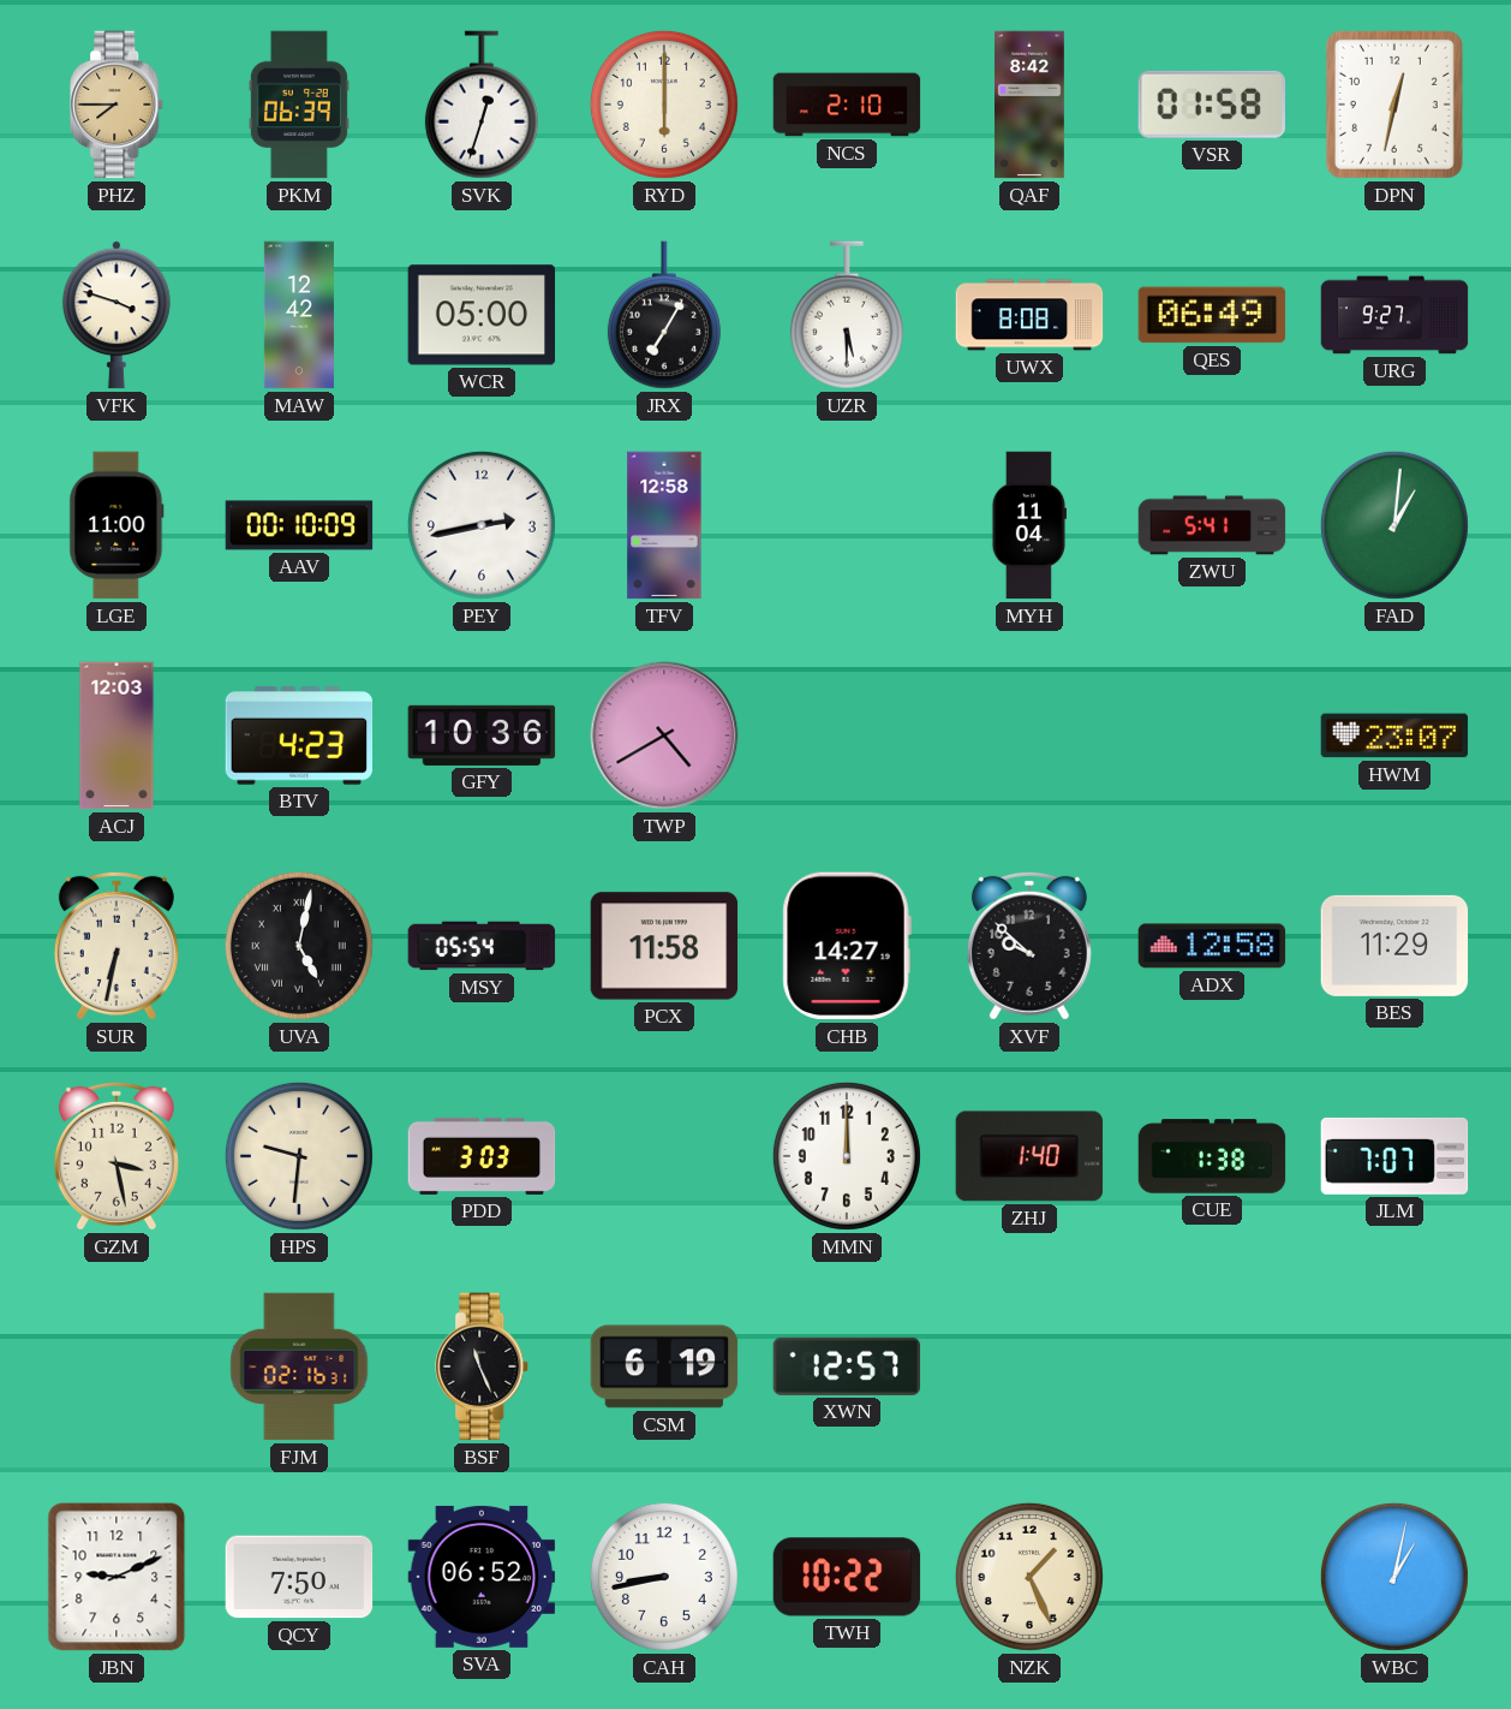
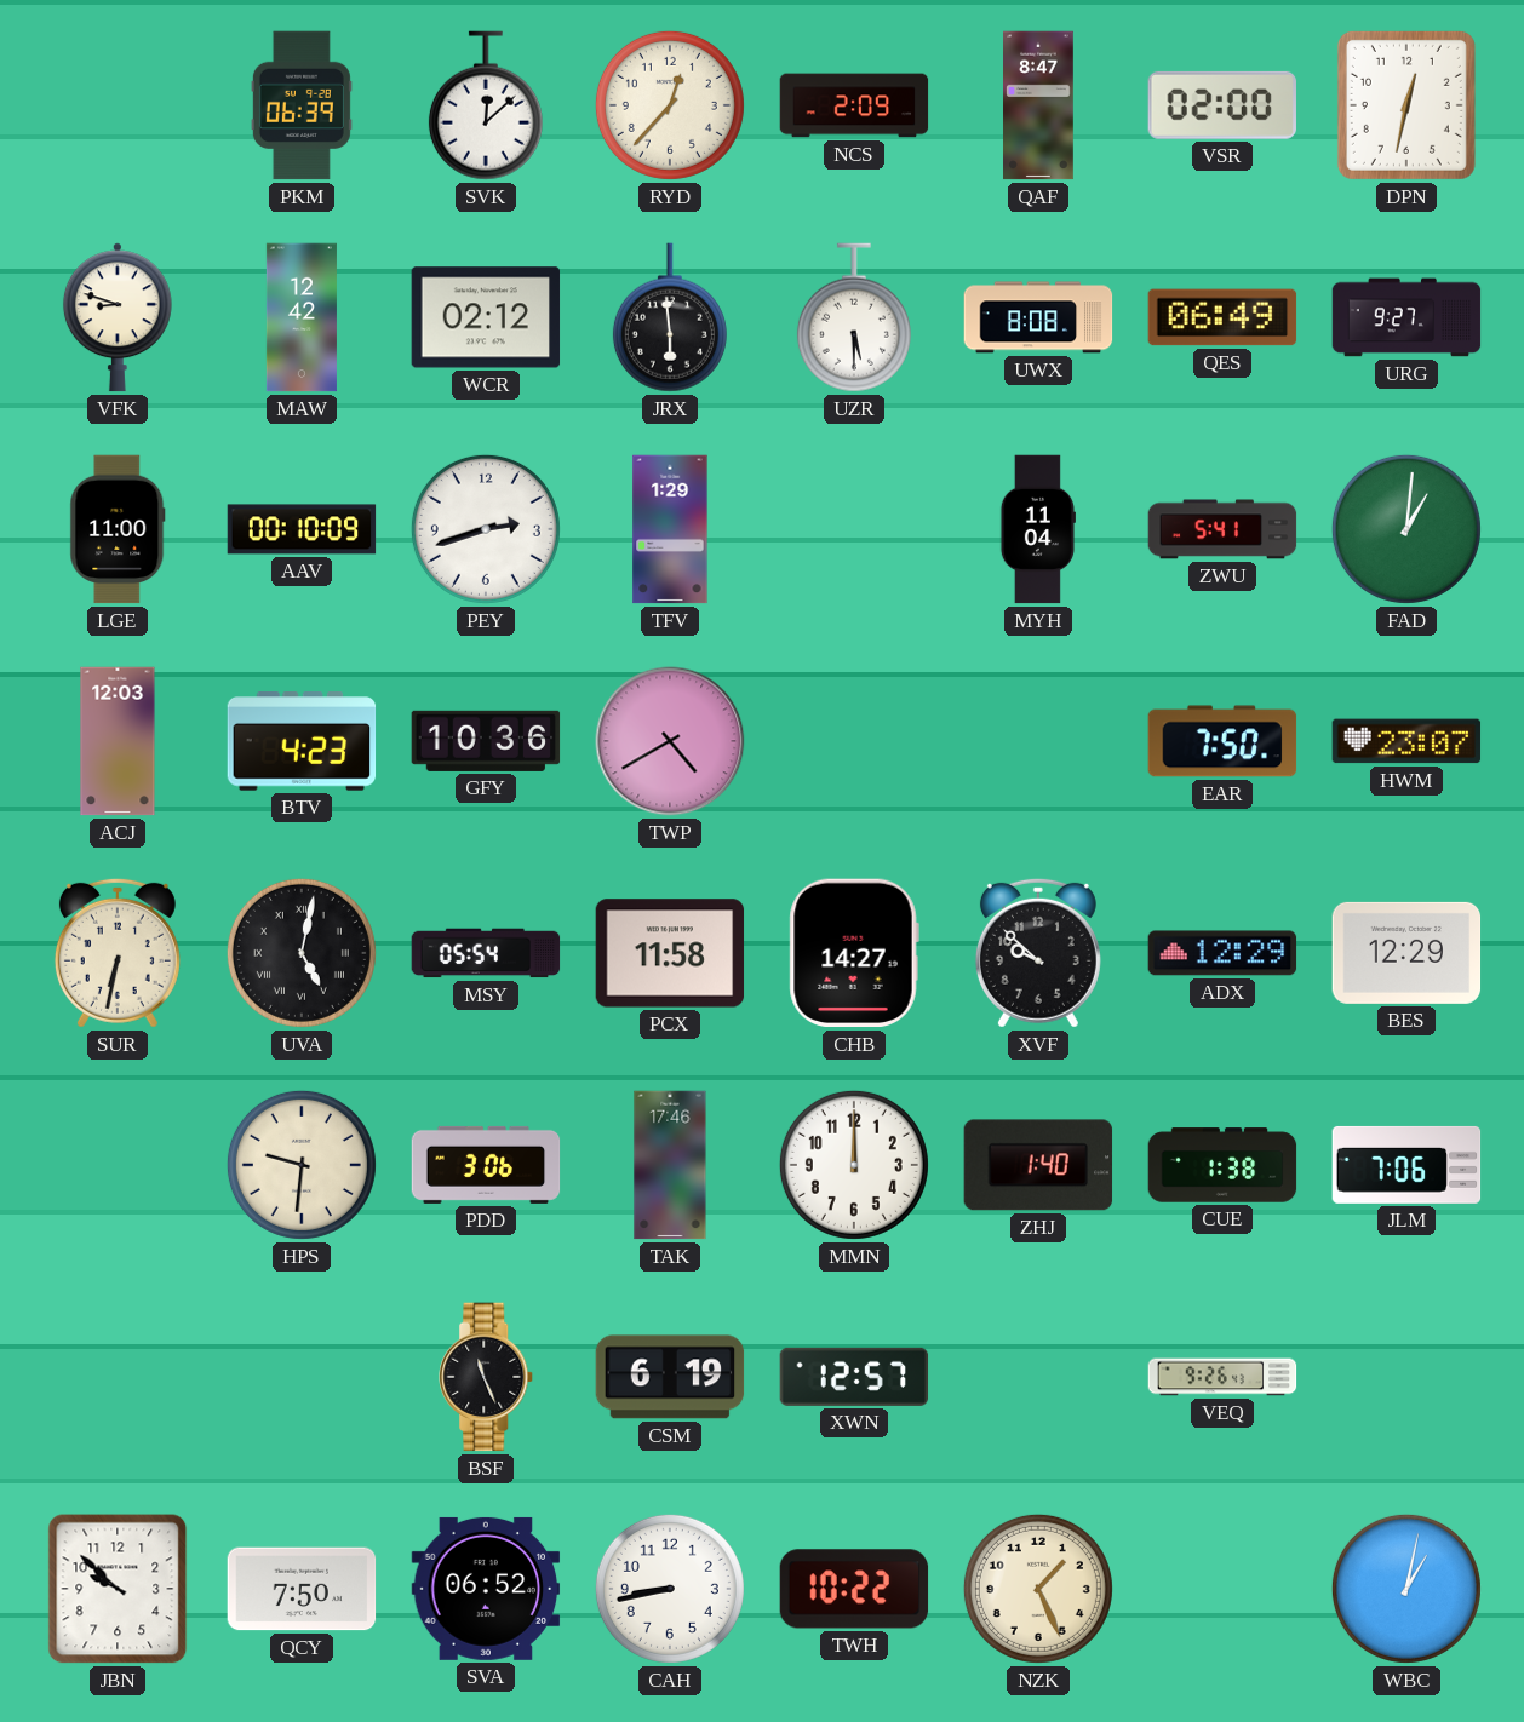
PHZ: 7:45 -> none
SVK: 12:33 -> 12:08
RYD: 6:00 -> 12:37
NCS: 2:10 -> 2:09
QAF: 8:42 -> 8:47
VSR: 01:58 -> 02:00
VFK: 3:48 -> 8:48
WCR: 05:00 -> 02:12
JRX: 7:05 -> 5:59
PEY: 2:43 -> 2:42
TFV: 12:58 -> 1:29
EAR: none -> 7:50
ADX: 12:58 -> 12:29
BES: 11:29 -> 12:29
GZM: 3:28 -> none
PDD: 3:03 -> 3:06
TAK: none -> 17:46
JLM: 7:07 -> 7:06
FJM: 02:16 -> none
VEQ: none -> 9:26
JBN: 9:11 -> 9:52
